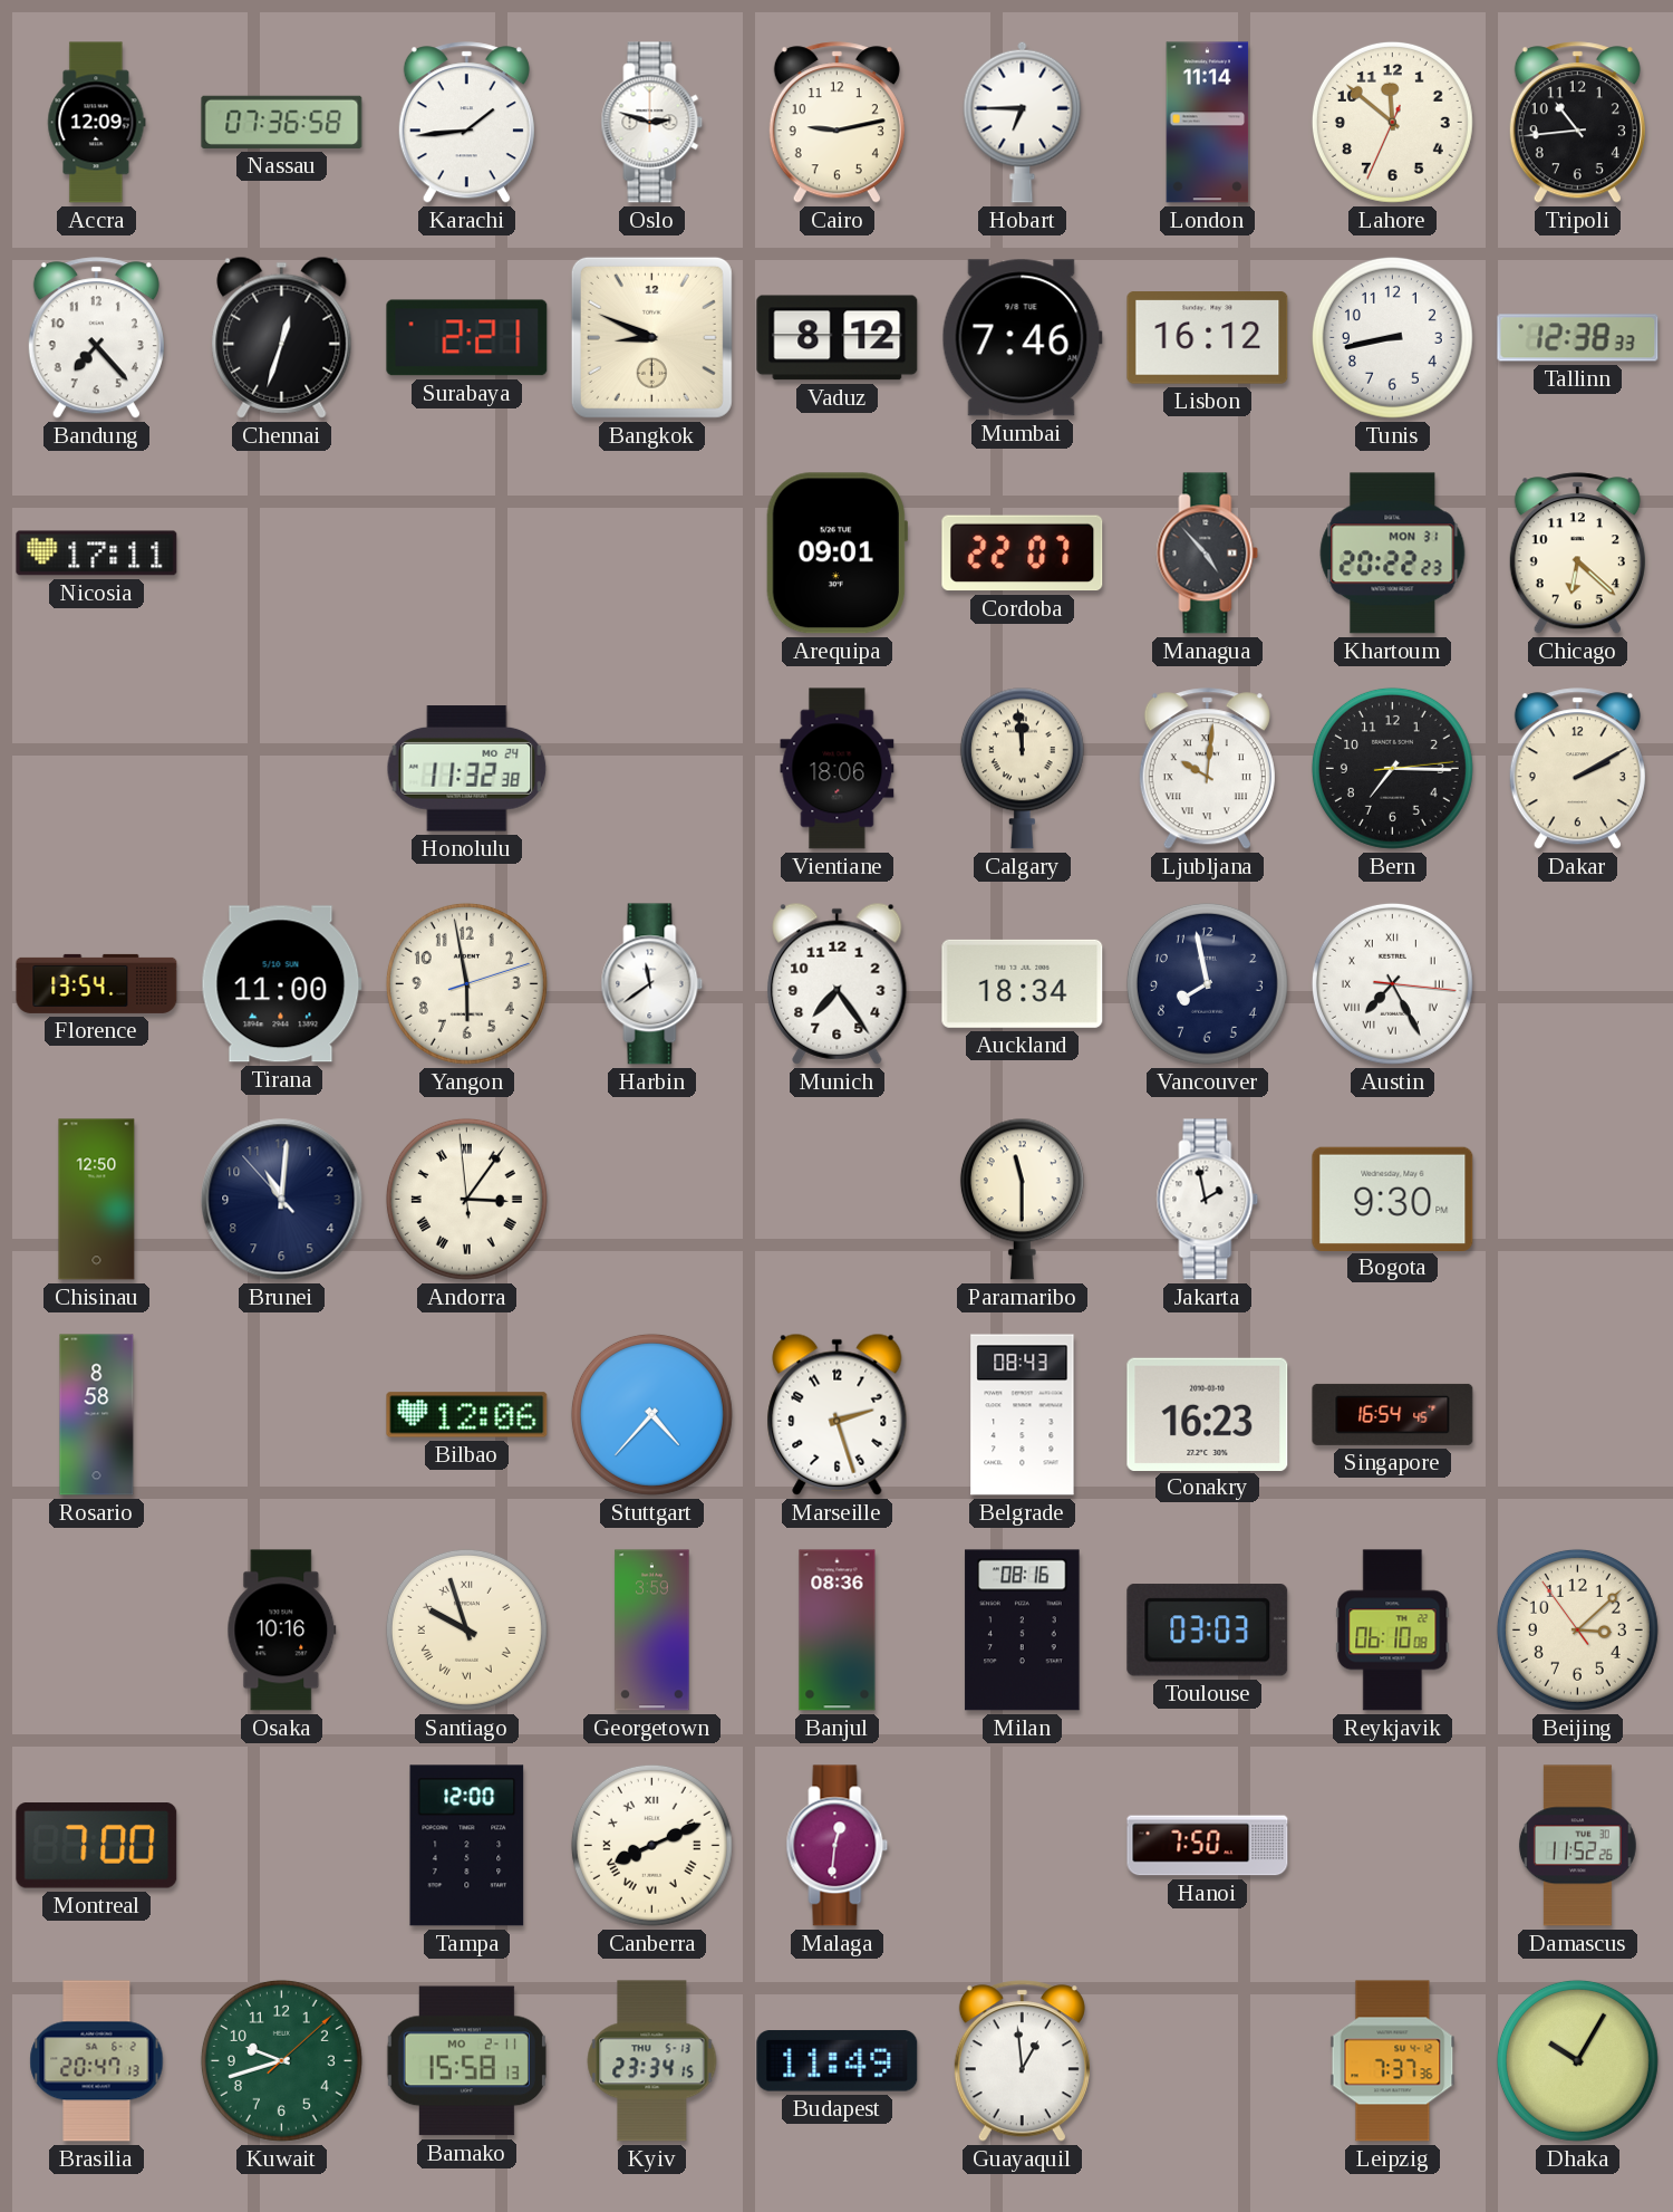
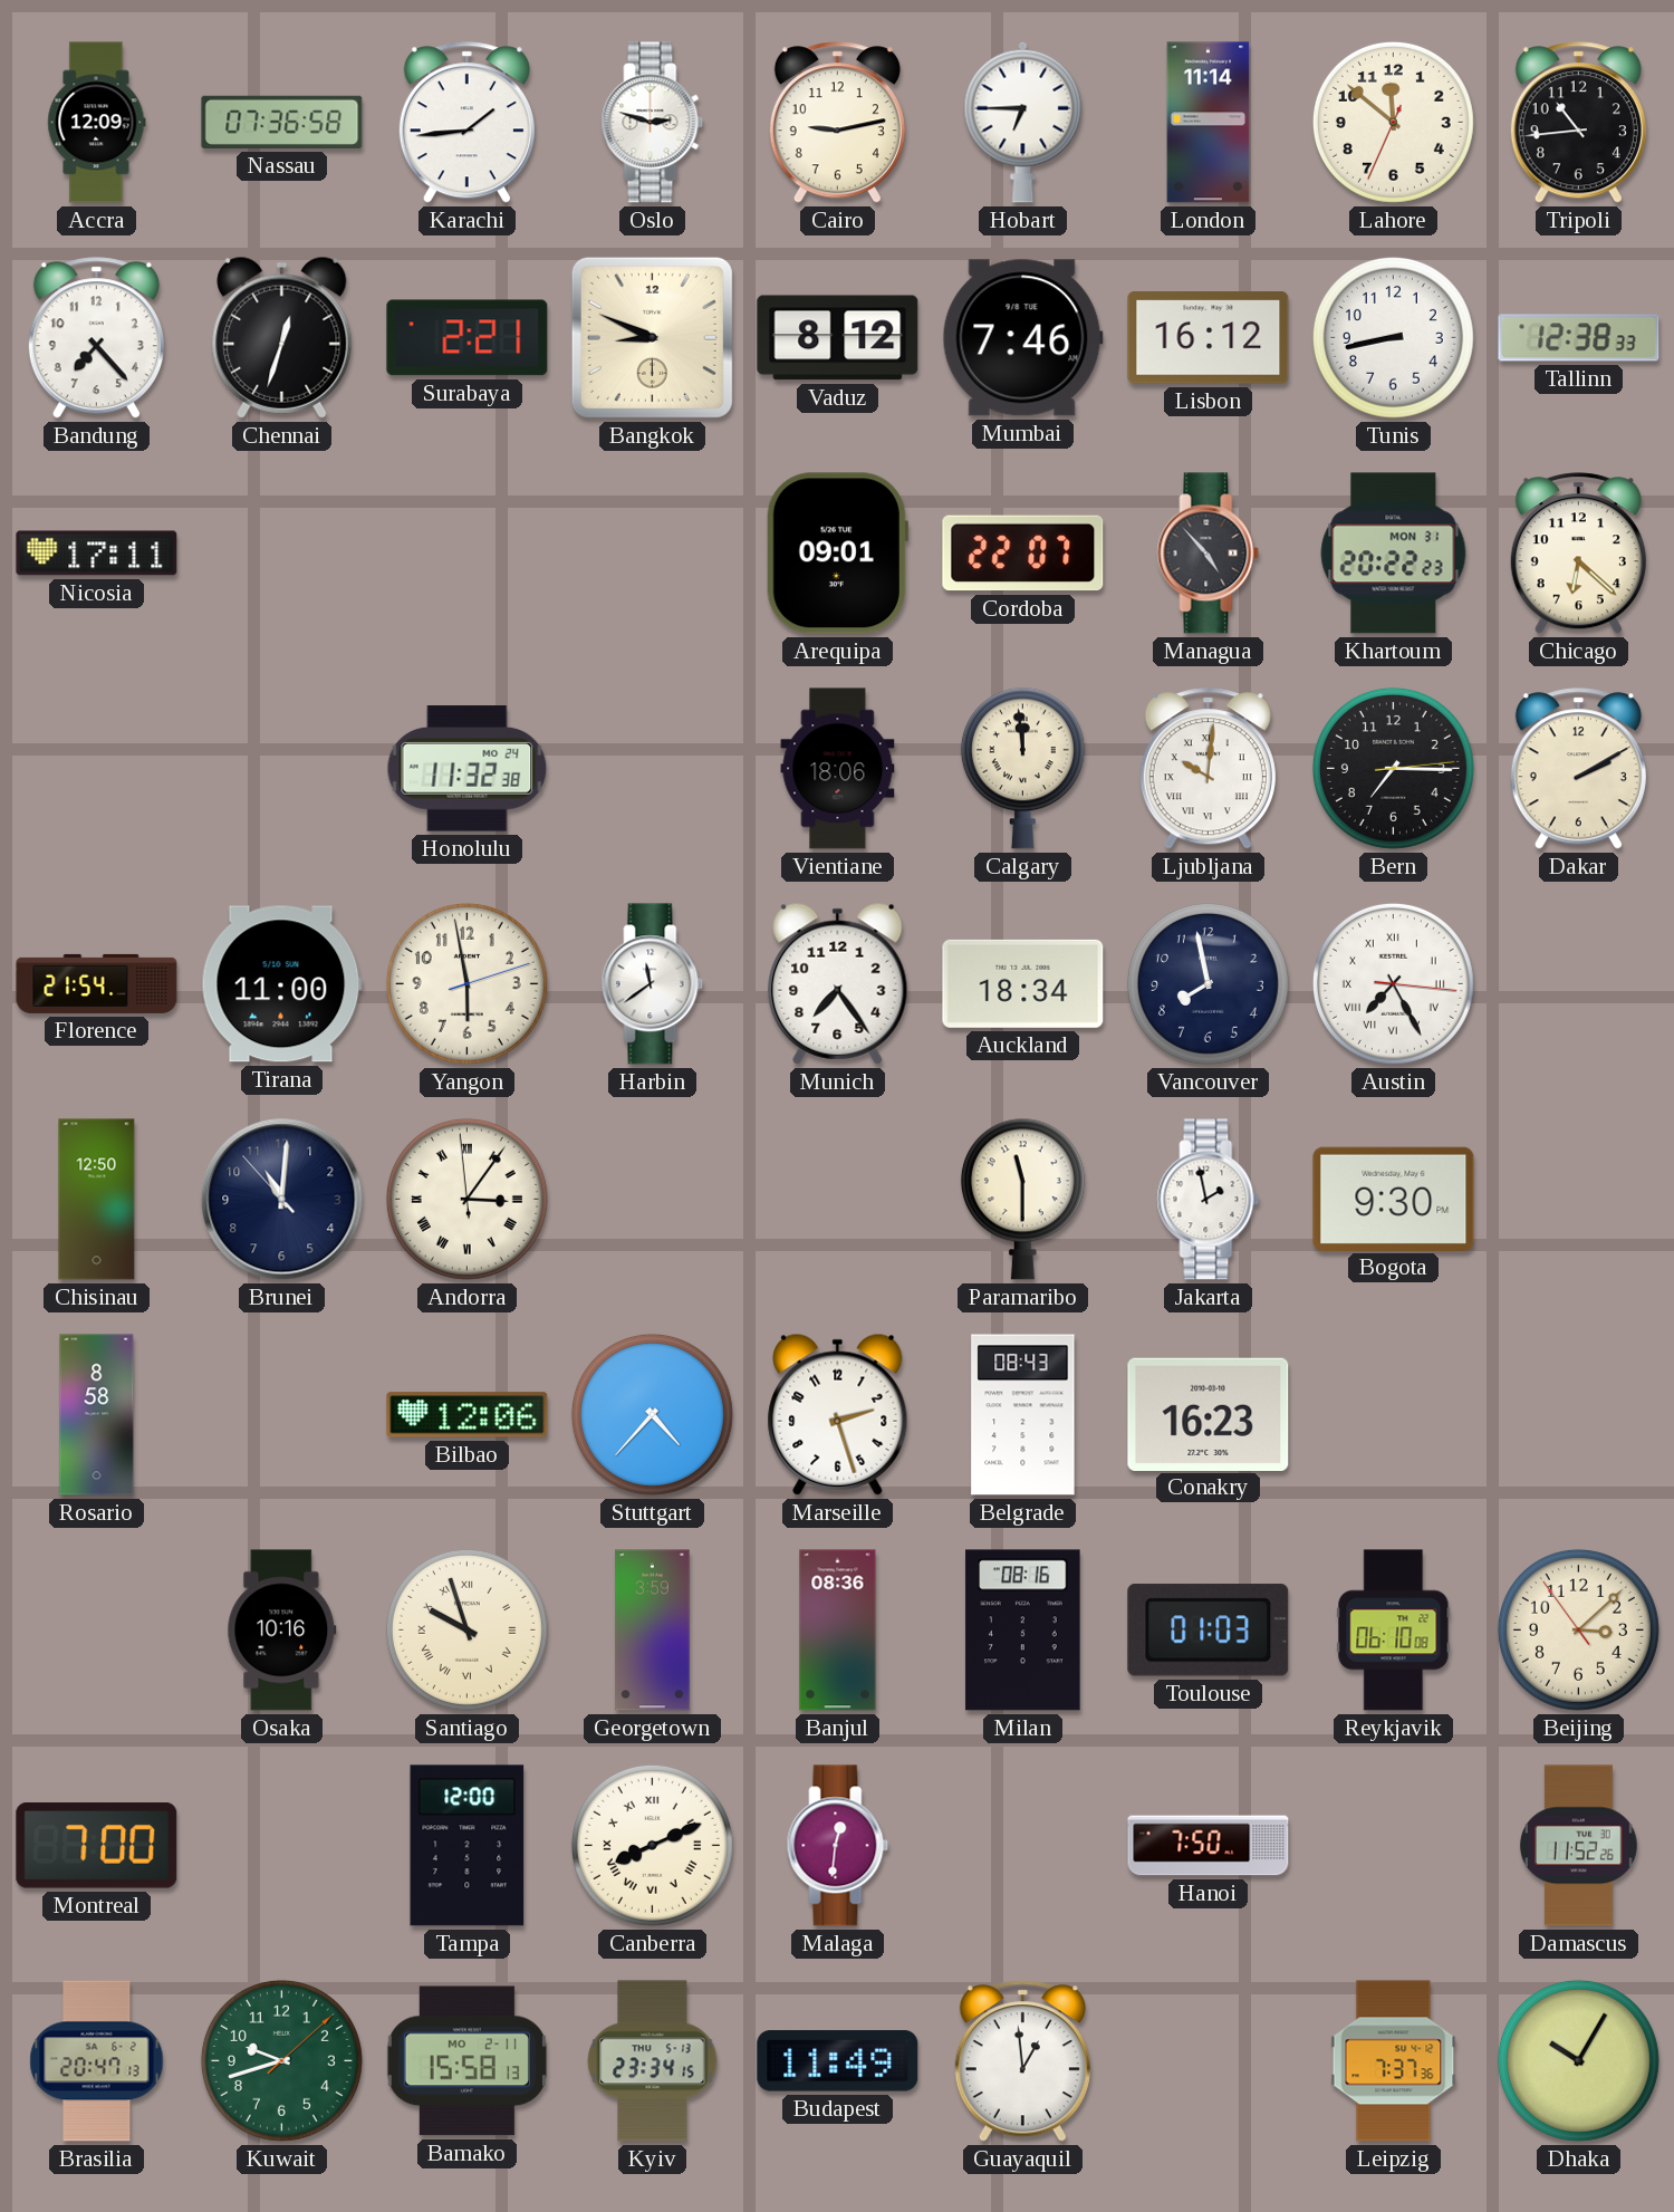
Florence: 13:54 -> 21:54
Singapore: 16:54 -> none
Toulouse: 03:03 -> 01:03
